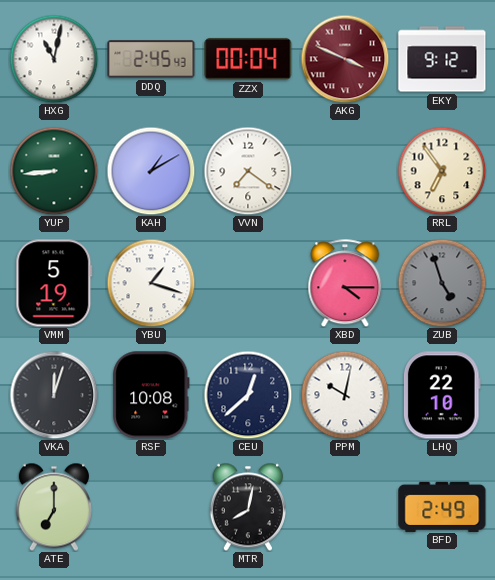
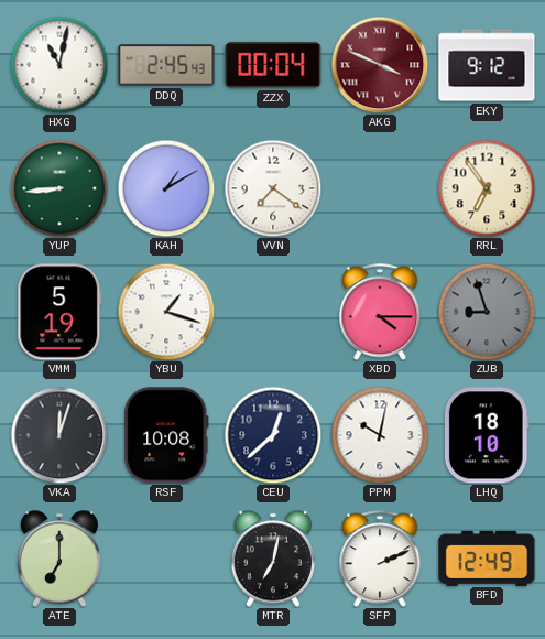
ZUB: 4:57 -> 8:57
LHQ: 22:10 -> 18:10
MTR: 8:02 -> 7:02
SFP: none -> 2:11
BFD: 2:49 -> 12:49
